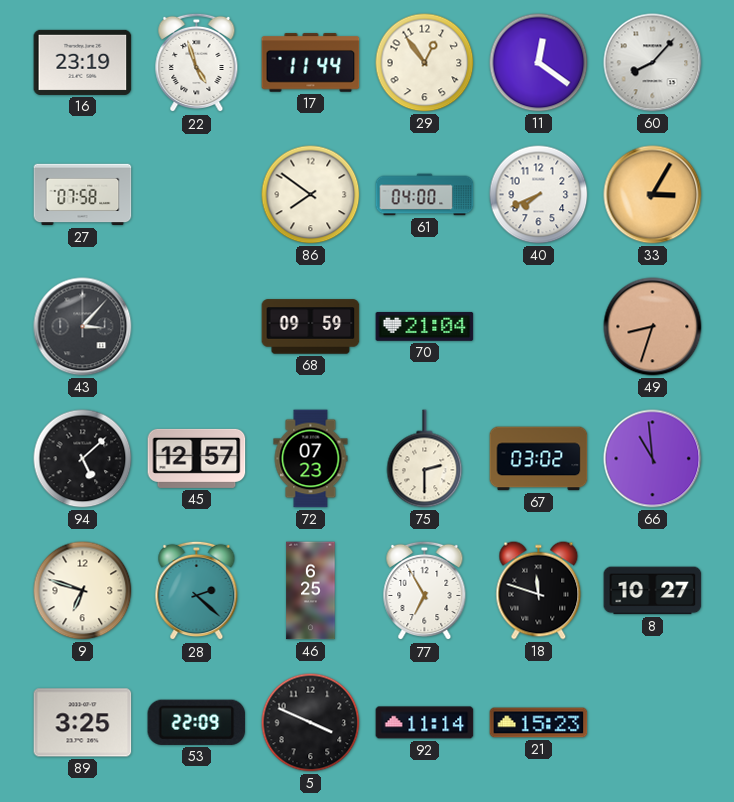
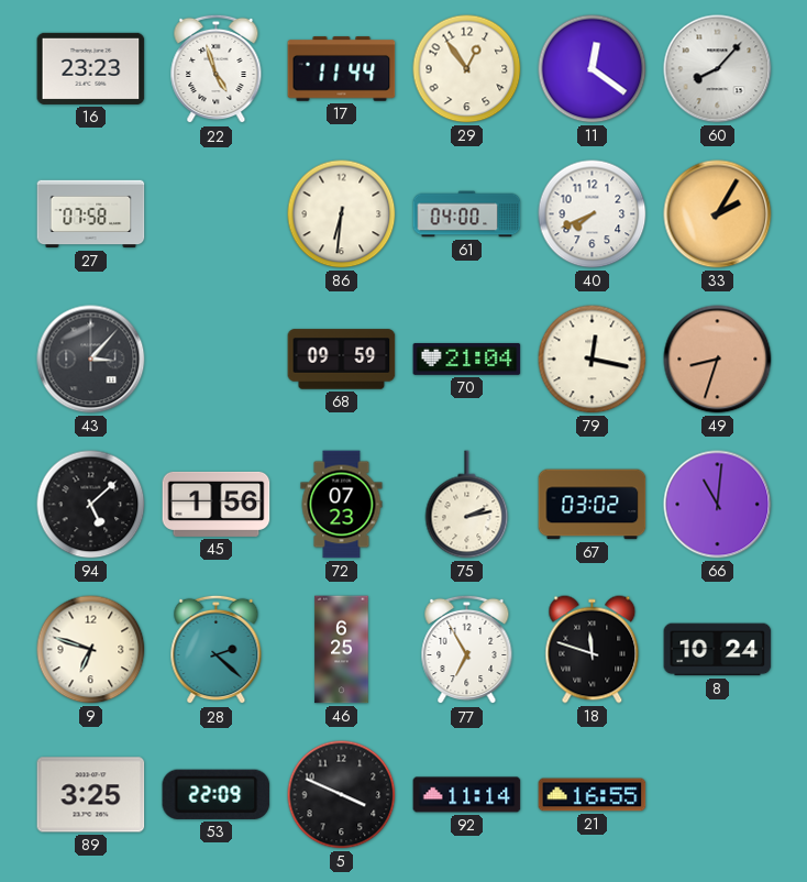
16: 23:19 -> 23:23
86: 7:51 -> 6:31
33: 3:05 -> 2:05
79: none -> 12:17
45: 12:57 -> 1:56
75: 2:30 -> 2:13
66: 10:59 -> 11:01
8: 10:27 -> 10:24
21: 15:23 -> 16:55
